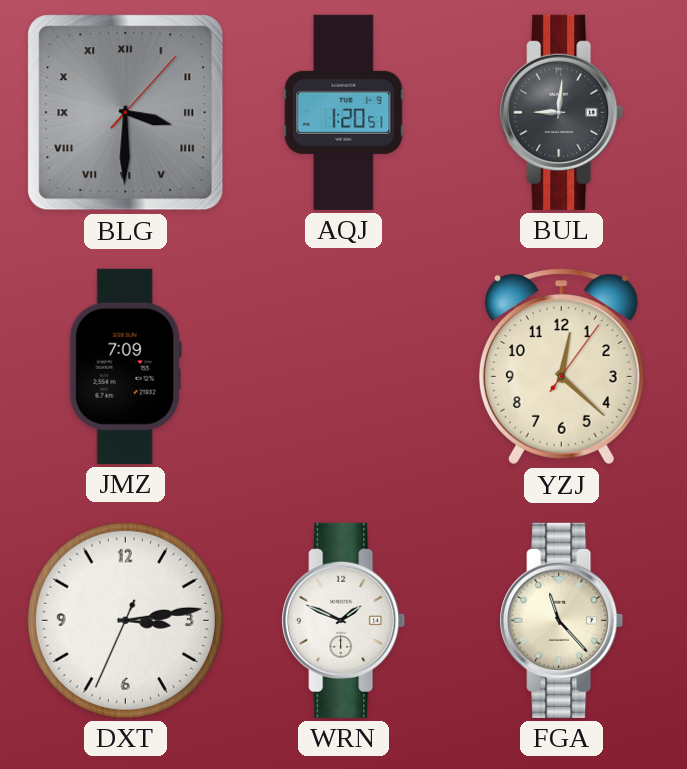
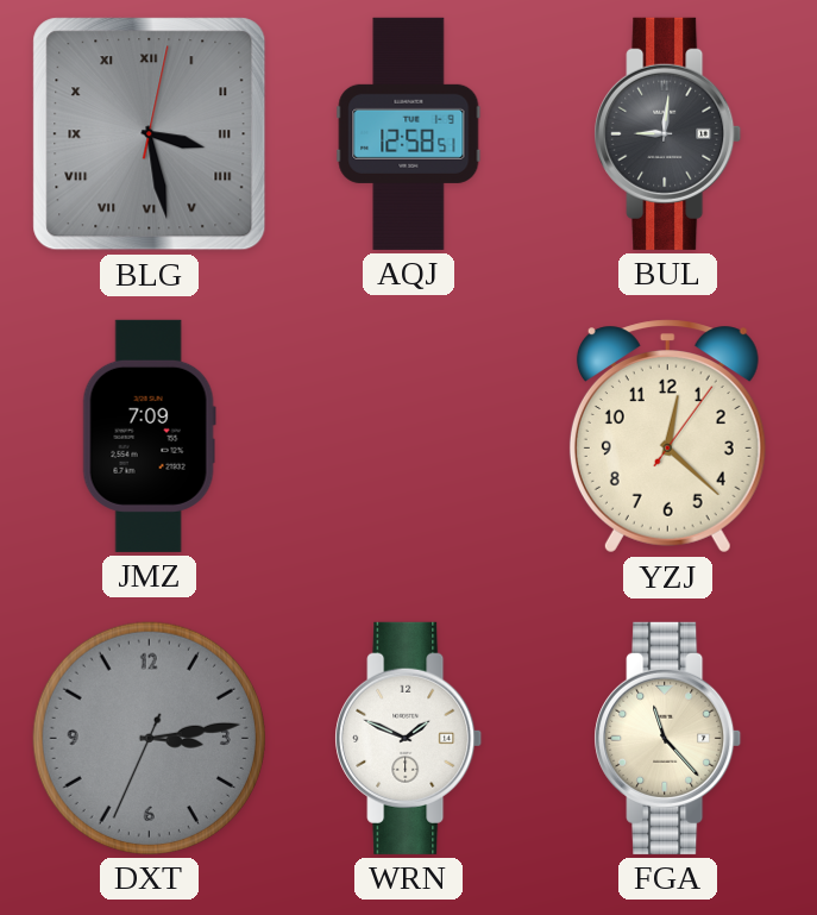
BLG: 3:30 -> 3:28
AQJ: 1:20 -> 12:58
DXT dial: white -> grey
